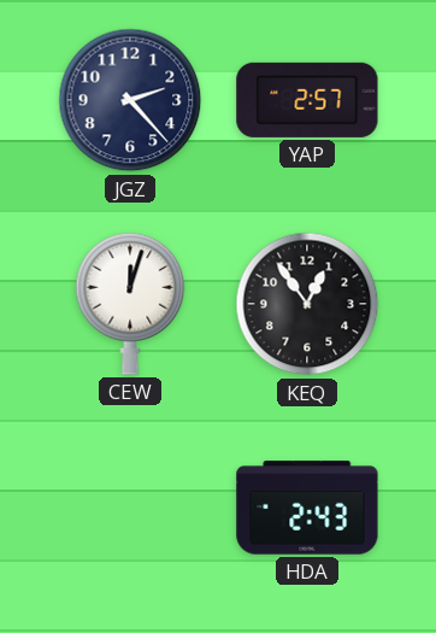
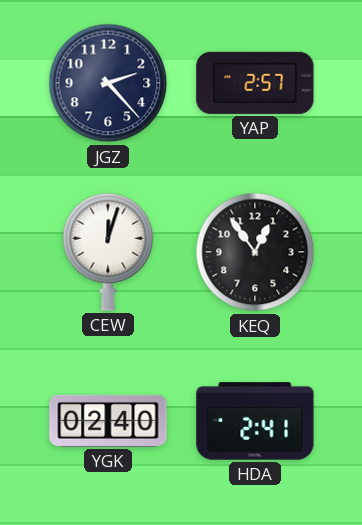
YGK: none -> 02:40
HDA: 2:43 -> 2:41
